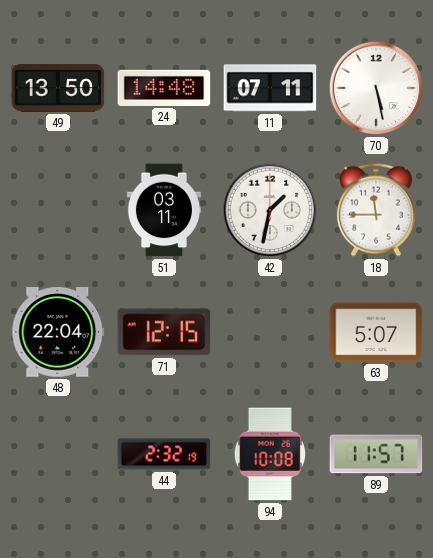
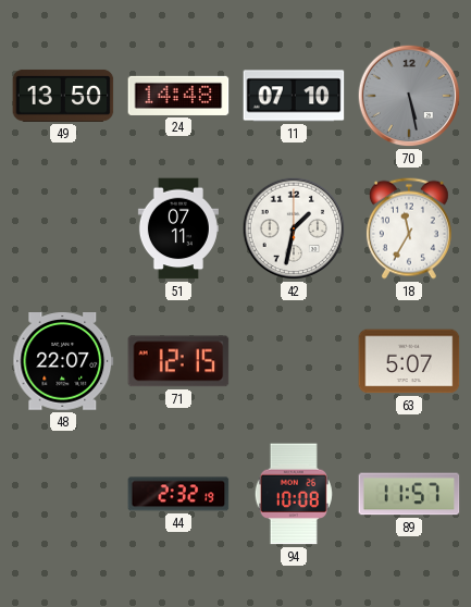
11: 07:11 -> 07:10
70 dial: white -> grey
51: 03:11 -> 07:11
18: 11:45 -> 11:35
48: 22:04 -> 22:07
